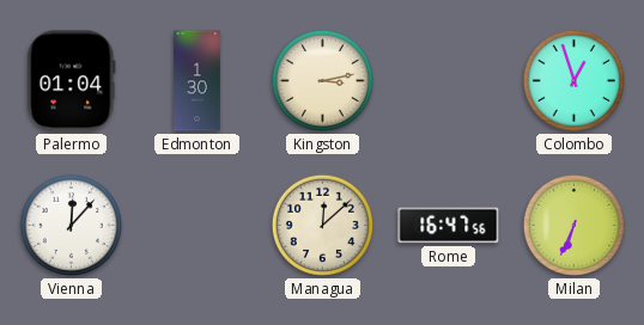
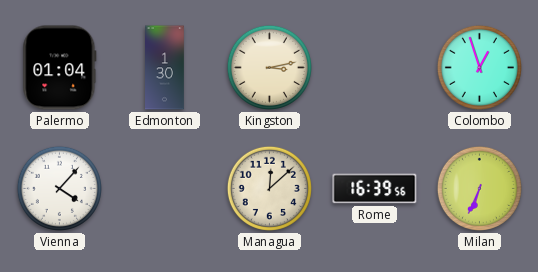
Vienna: 12:07 -> 4:07
Rome: 16:47 -> 16:39
